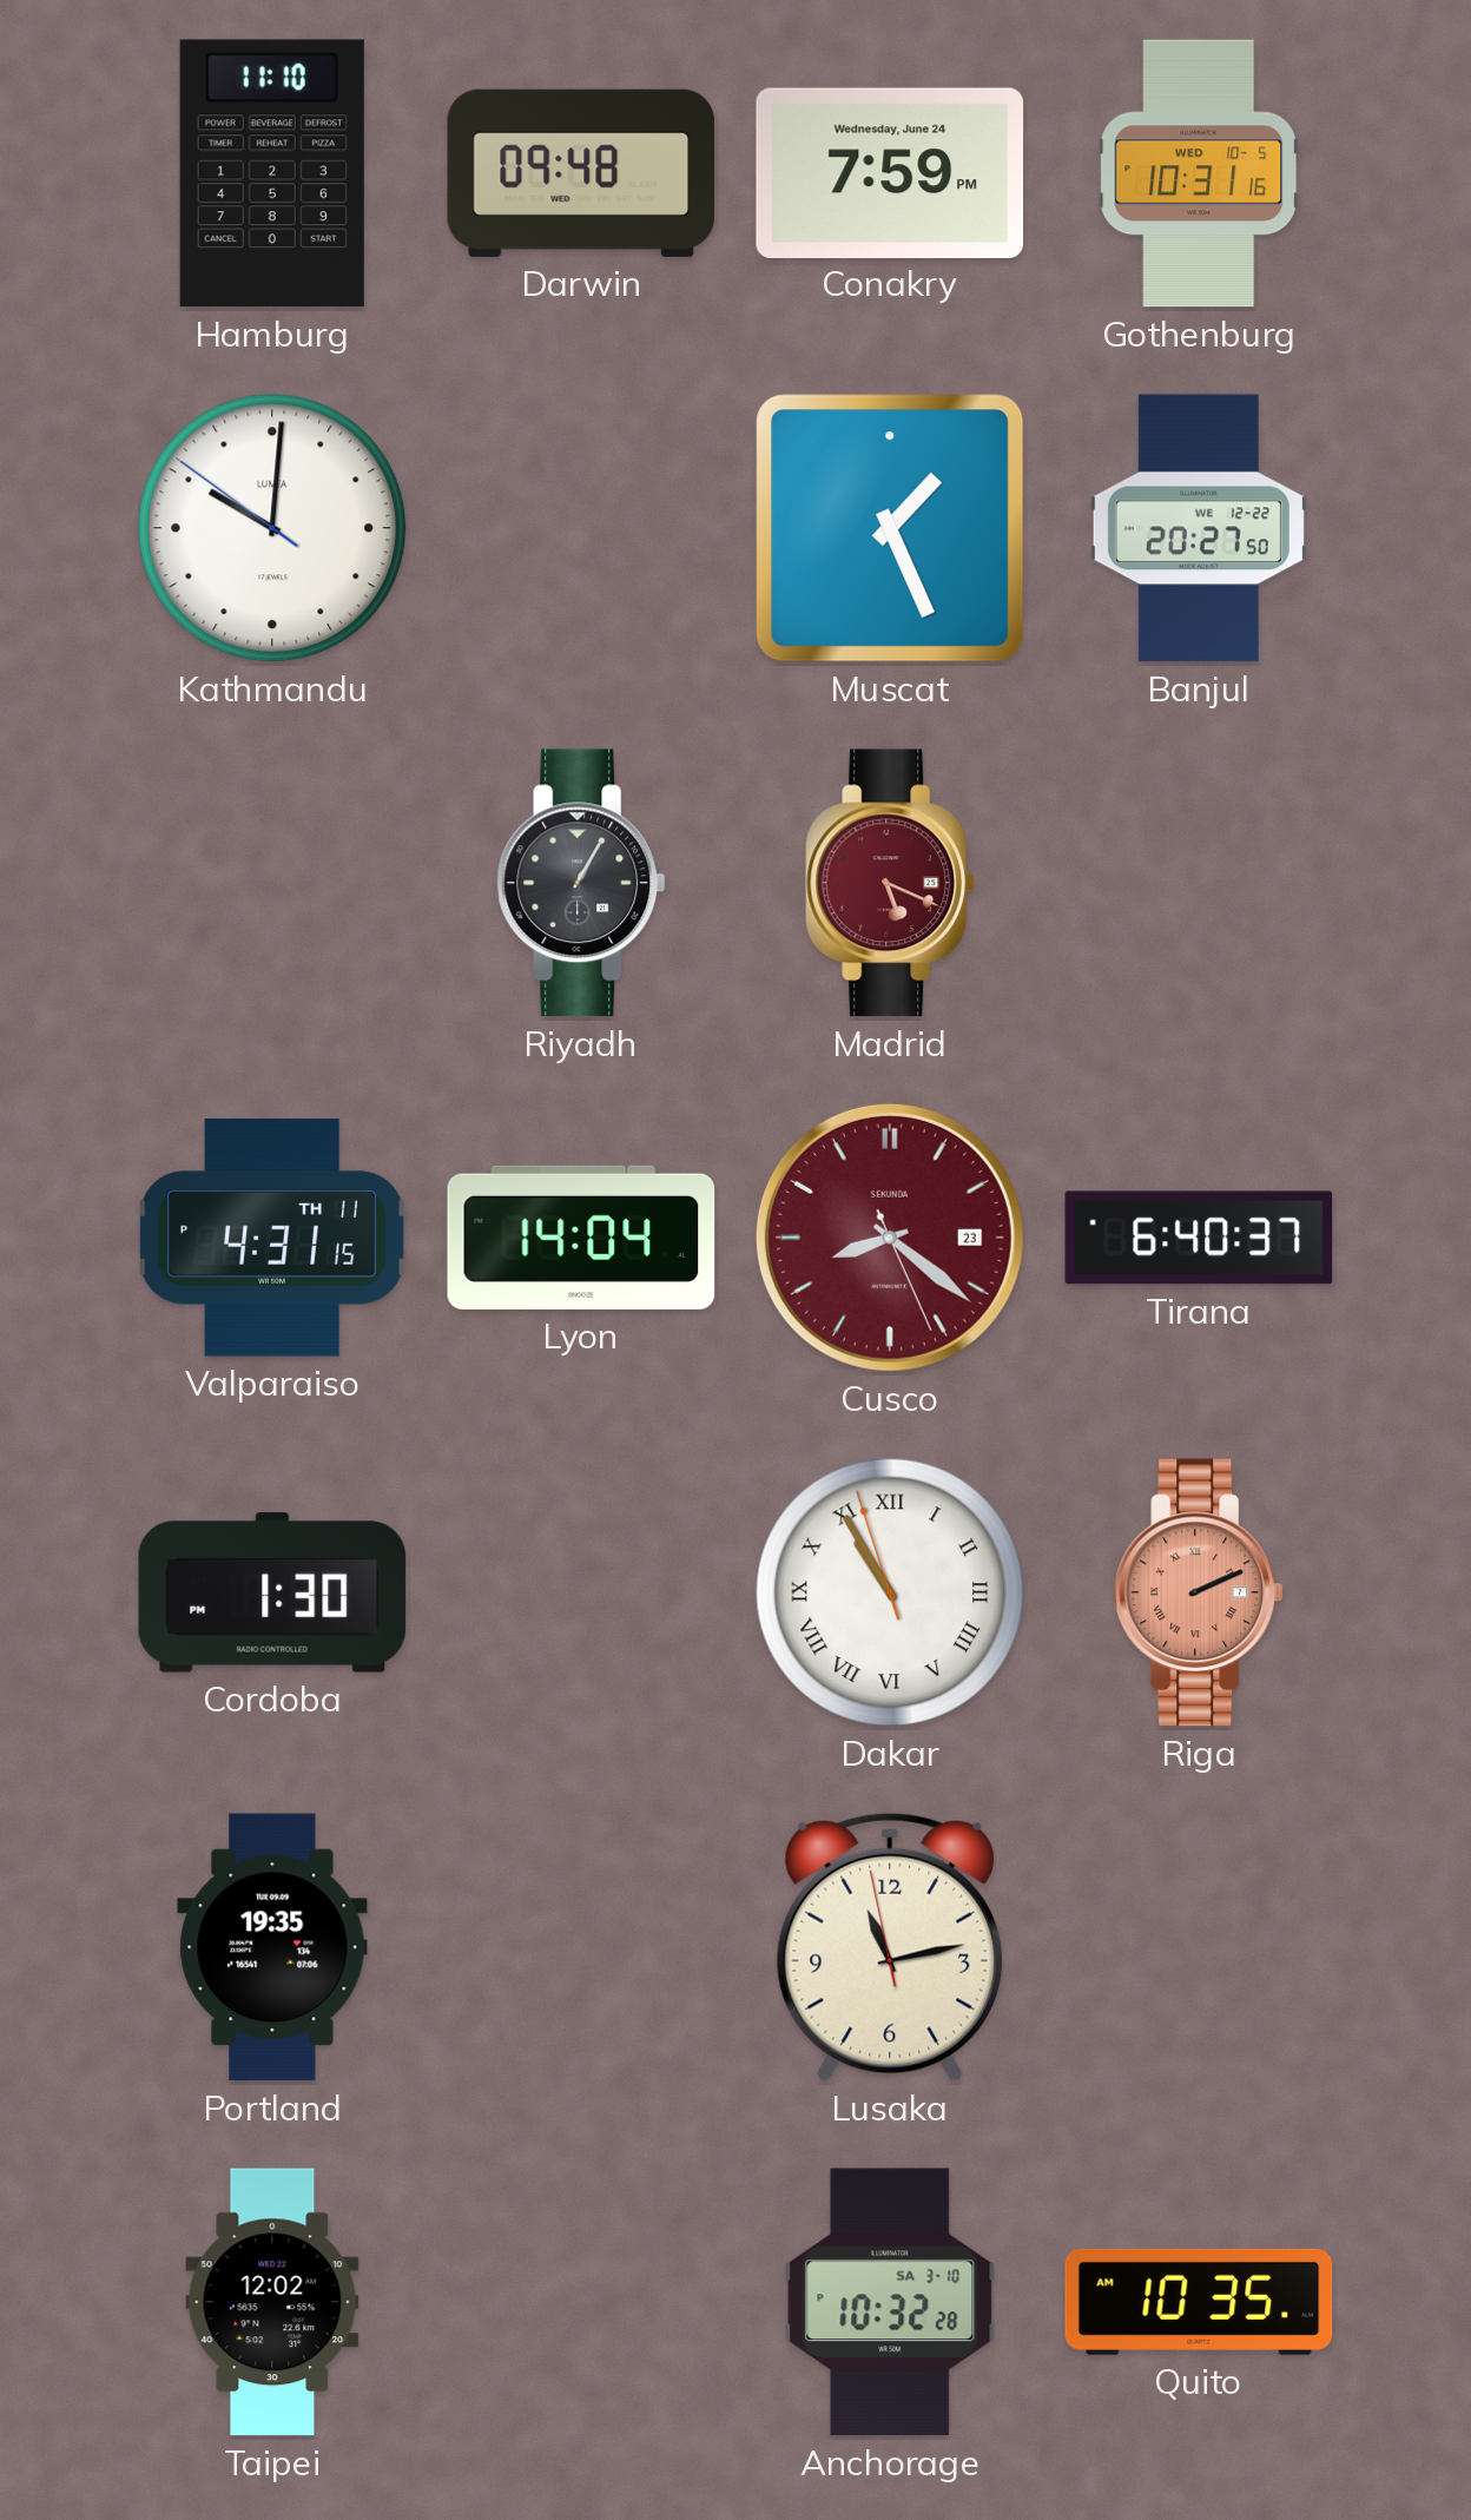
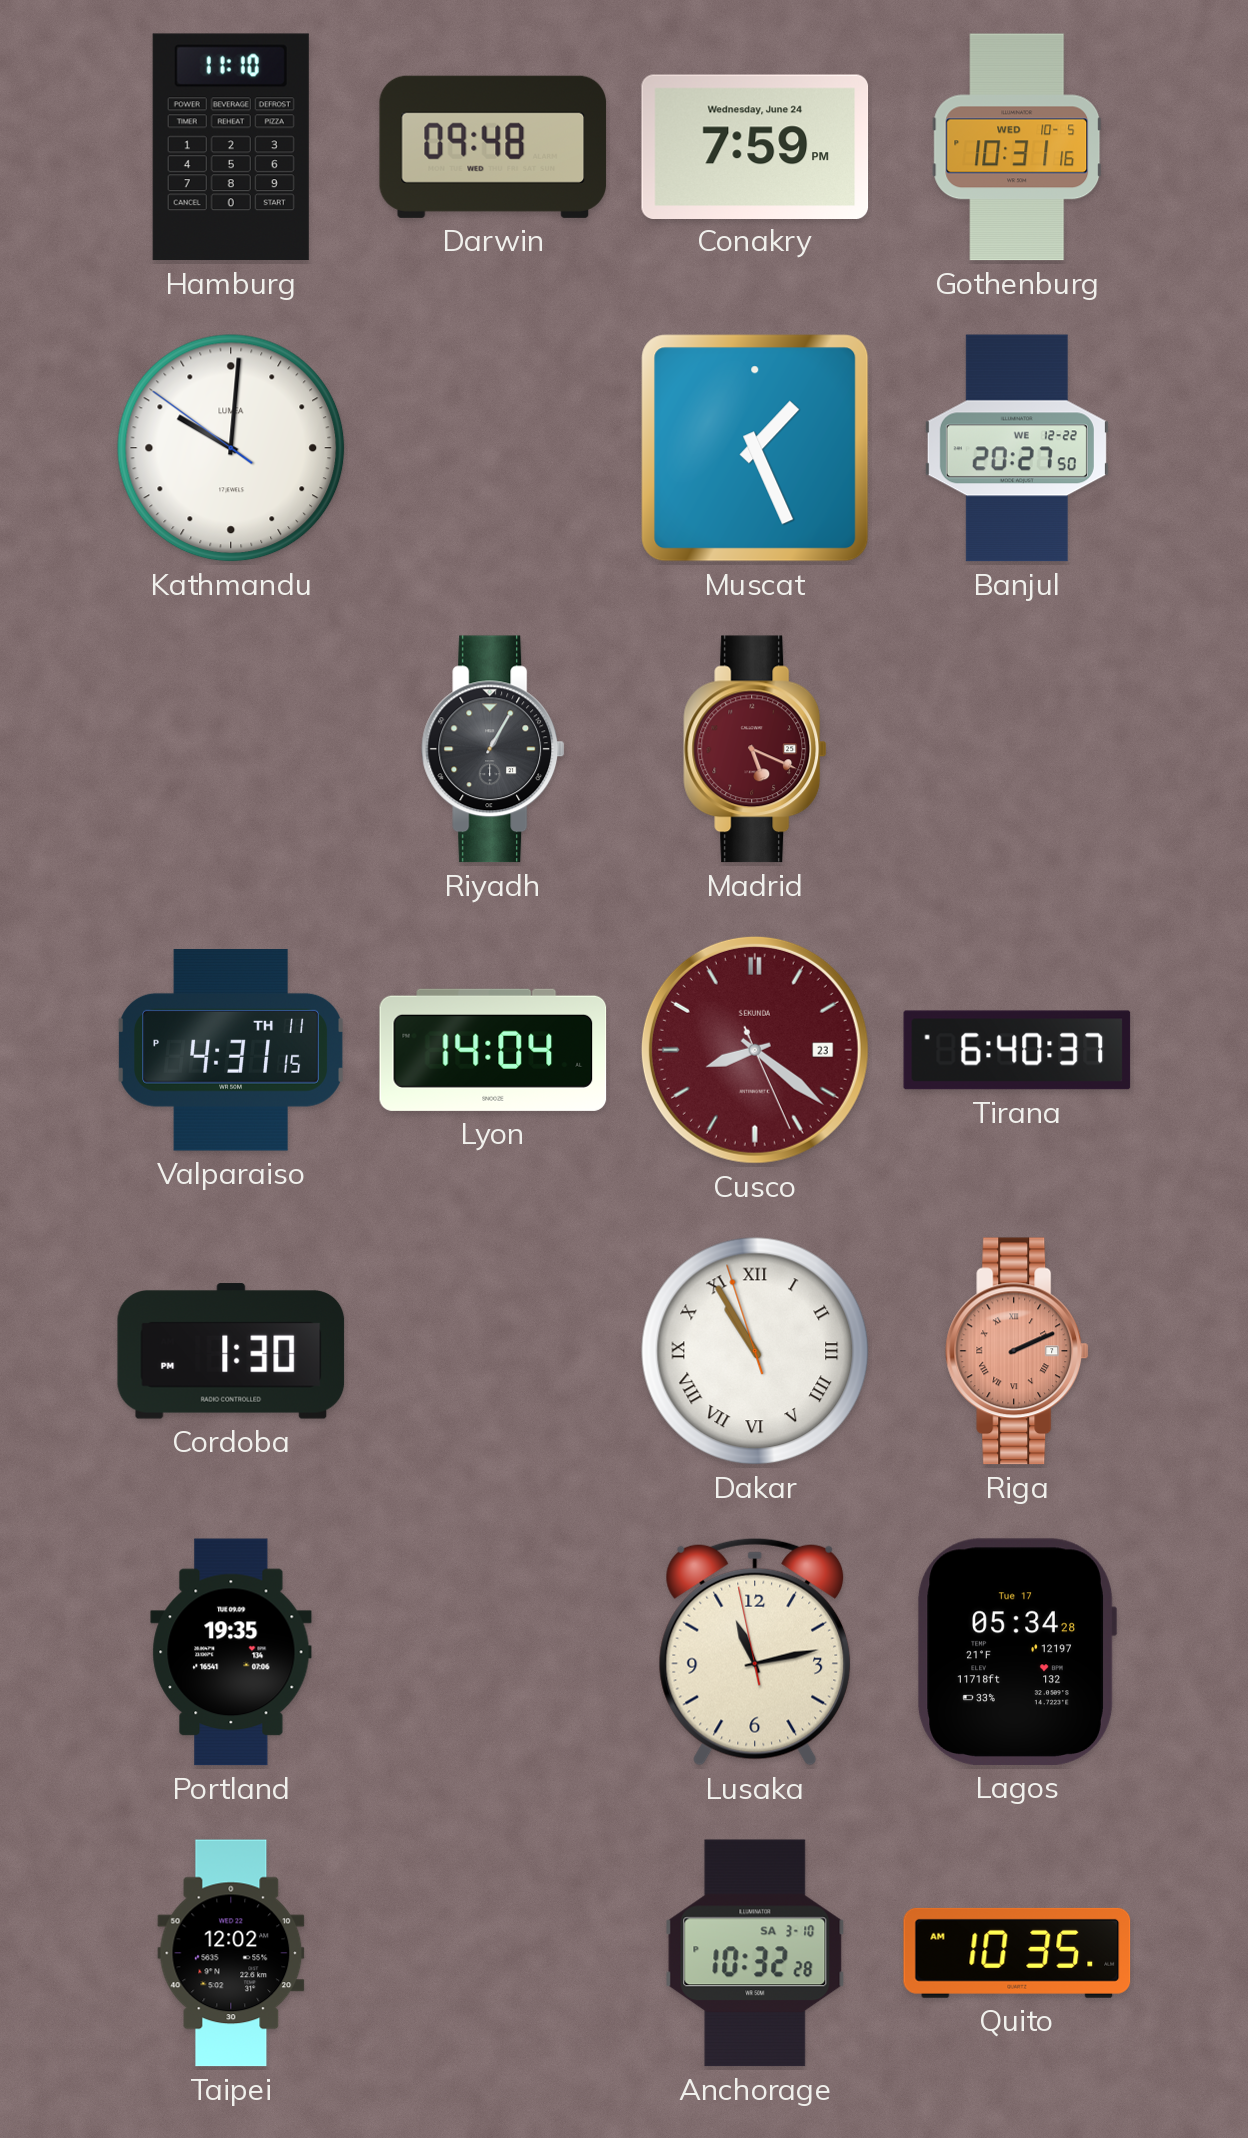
Lagos: none -> 05:34
